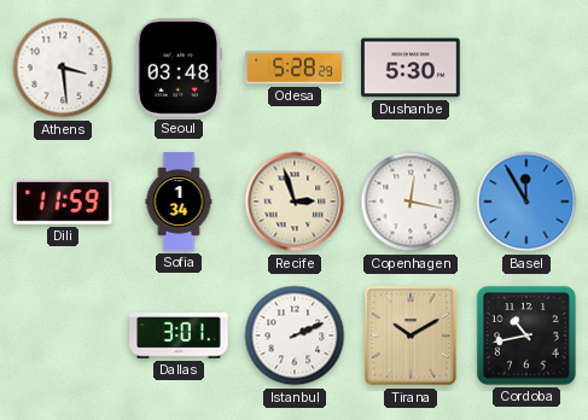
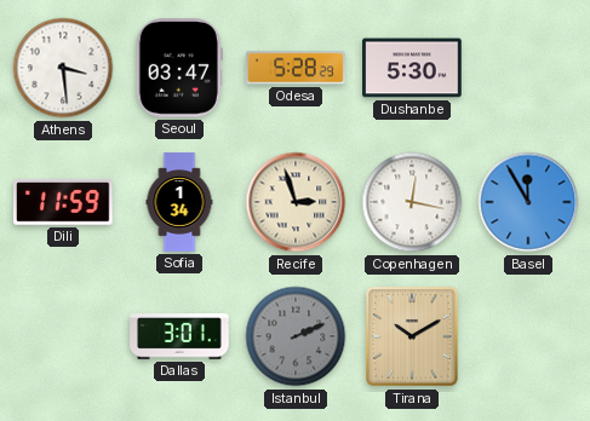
Seoul: 03:48 -> 03:47
Istanbul dial: white -> grey
Cordoba: 10:43 -> none
